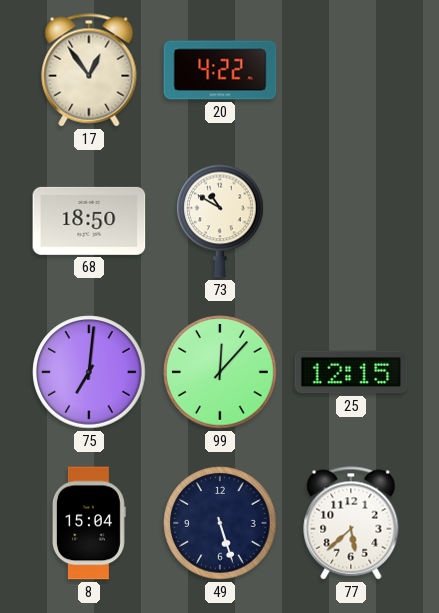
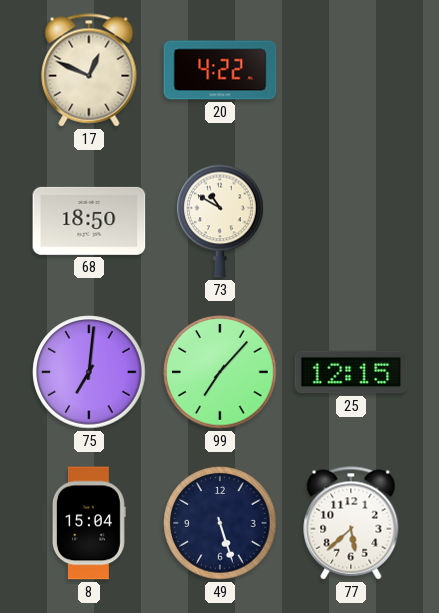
17: 12:54 -> 12:49
99: 12:07 -> 7:07
